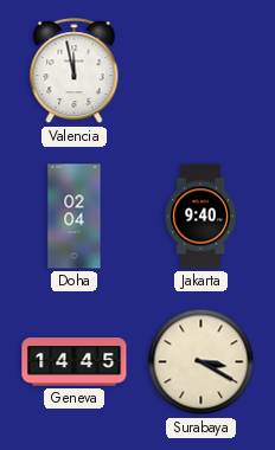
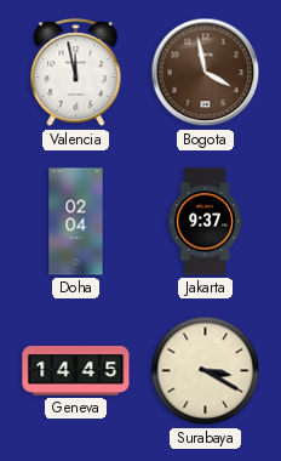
Bogota: none -> 3:58
Jakarta: 9:40 -> 9:37
